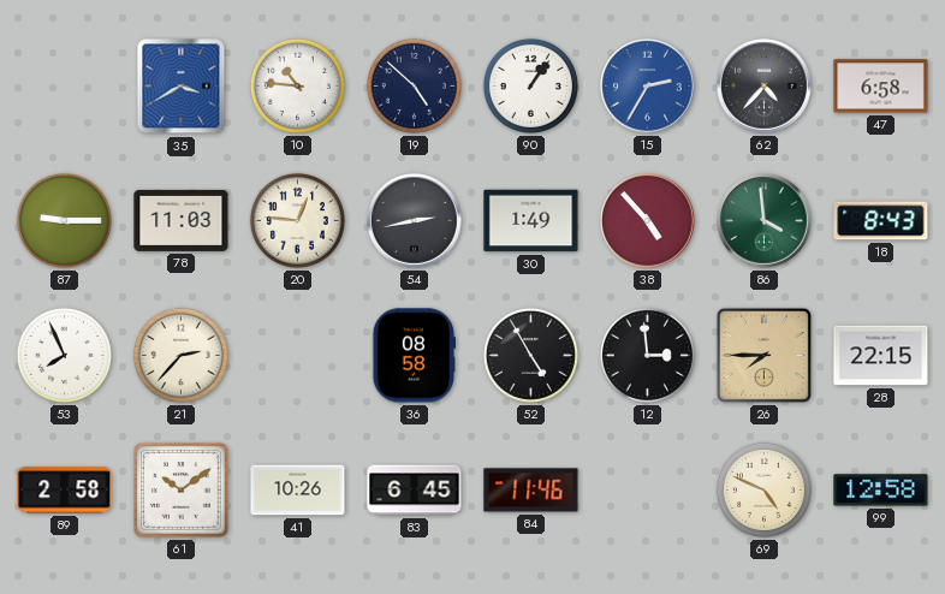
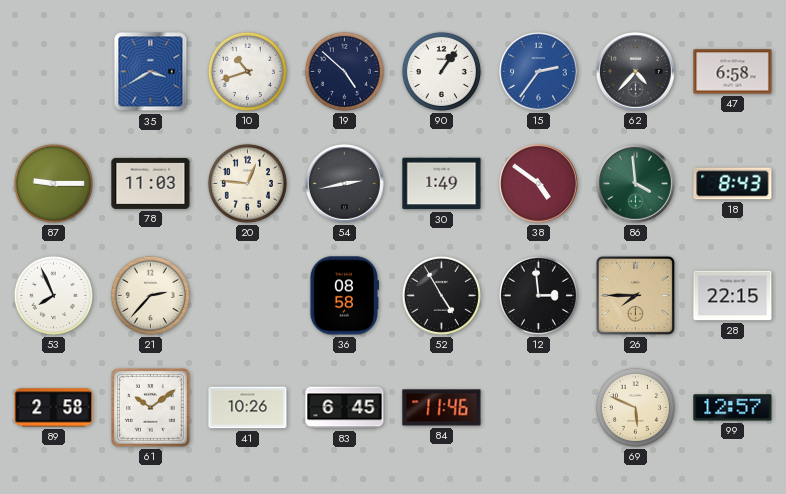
10: 10:46 -> 10:42
15: 2:35 -> 2:36
38: 4:53 -> 4:51
69: 4:49 -> 5:49
99: 12:58 -> 12:57
